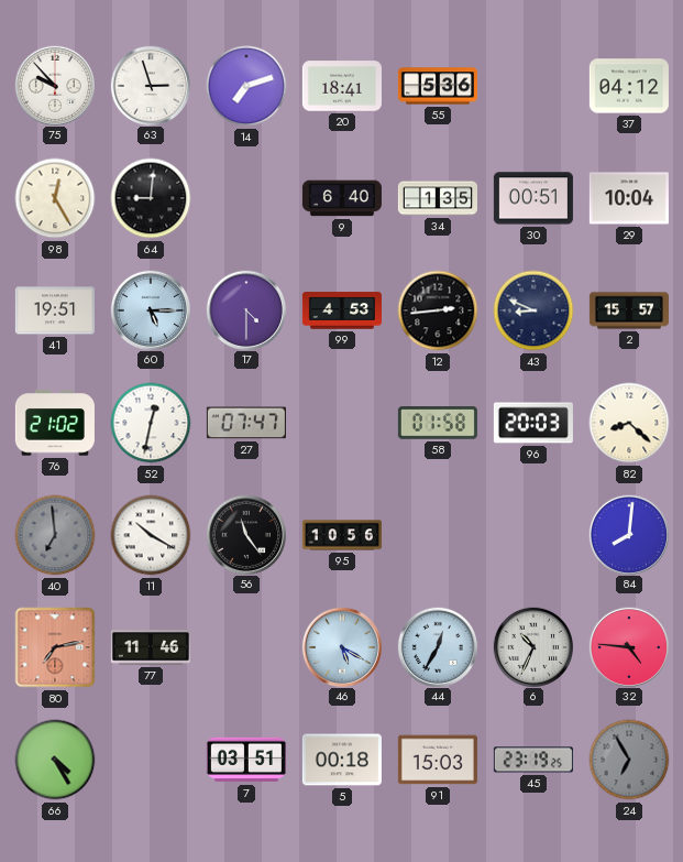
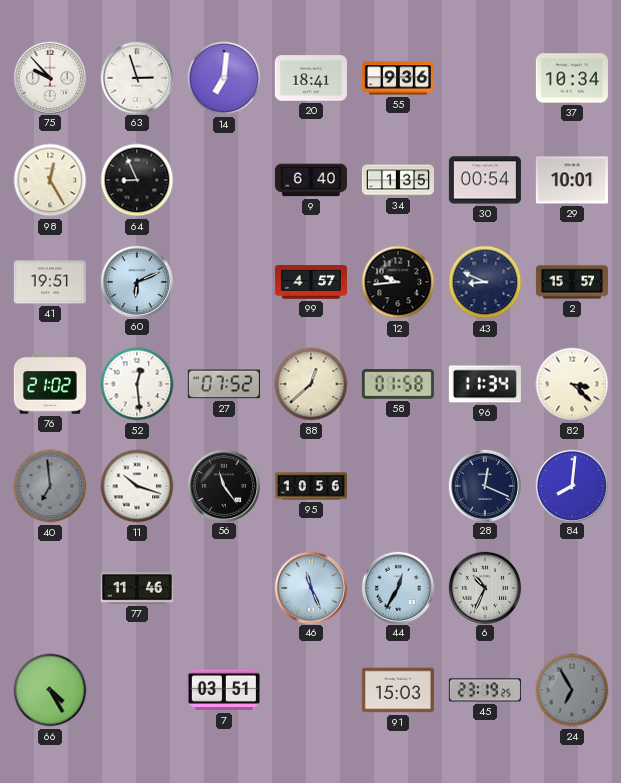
14: 7:12 -> 7:01
55: 5:36 -> 9:36
37: 04:12 -> 10:34
64: 9:01 -> 8:56
30: 00:51 -> 00:54
29: 10:04 -> 10:01
60: 5:15 -> 6:11
17: 4:30 -> none
99: 4:53 -> 4:57
12: 2:44 -> 9:44
52: 12:32 -> 12:29
27: 07:47 -> 07:52
88: none -> 12:38
96: 20:03 -> 11:34
82: 8:22 -> 3:22
11: 10:20 -> 10:18
28: none -> 12:19
80: 7:13 -> none
46: 5:20 -> 11:26
32: 4:46 -> none
5: 00:18 -> none
